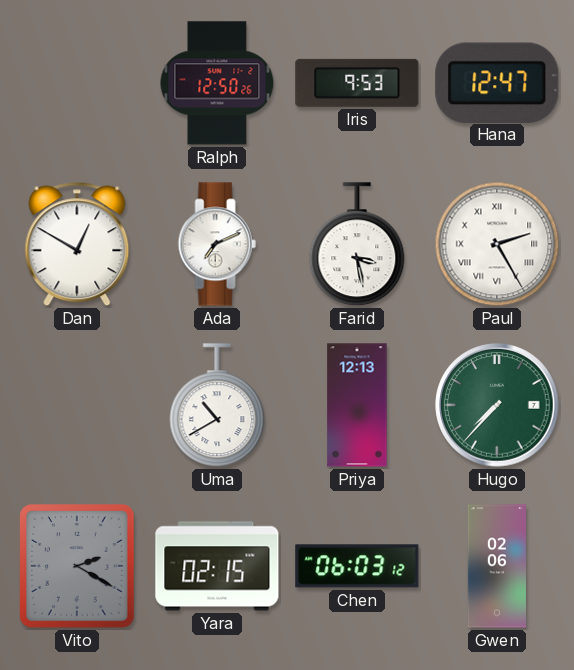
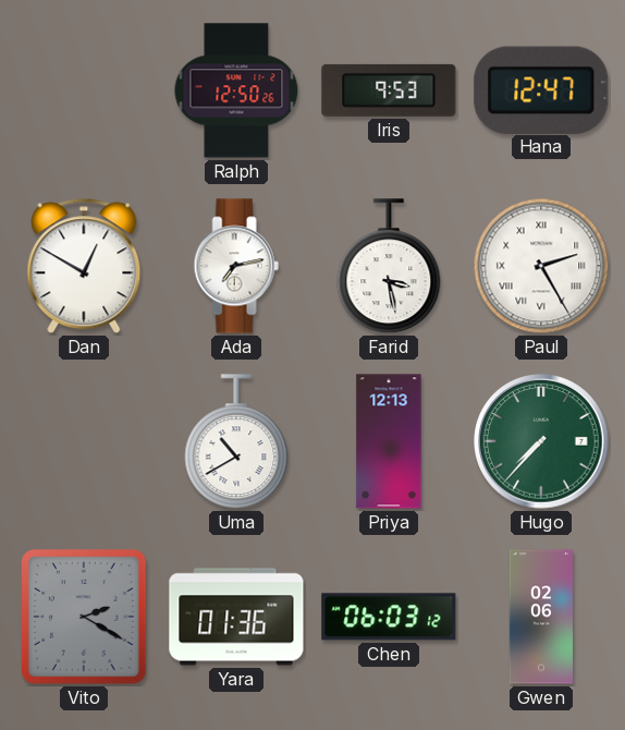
Ada: 7:11 -> 7:13
Yara: 02:15 -> 01:36
